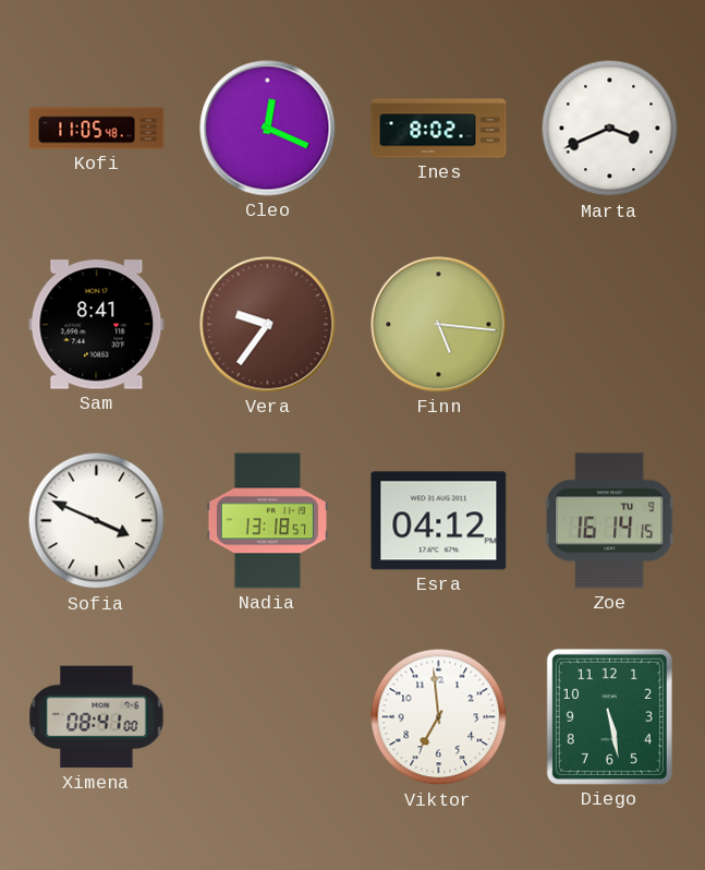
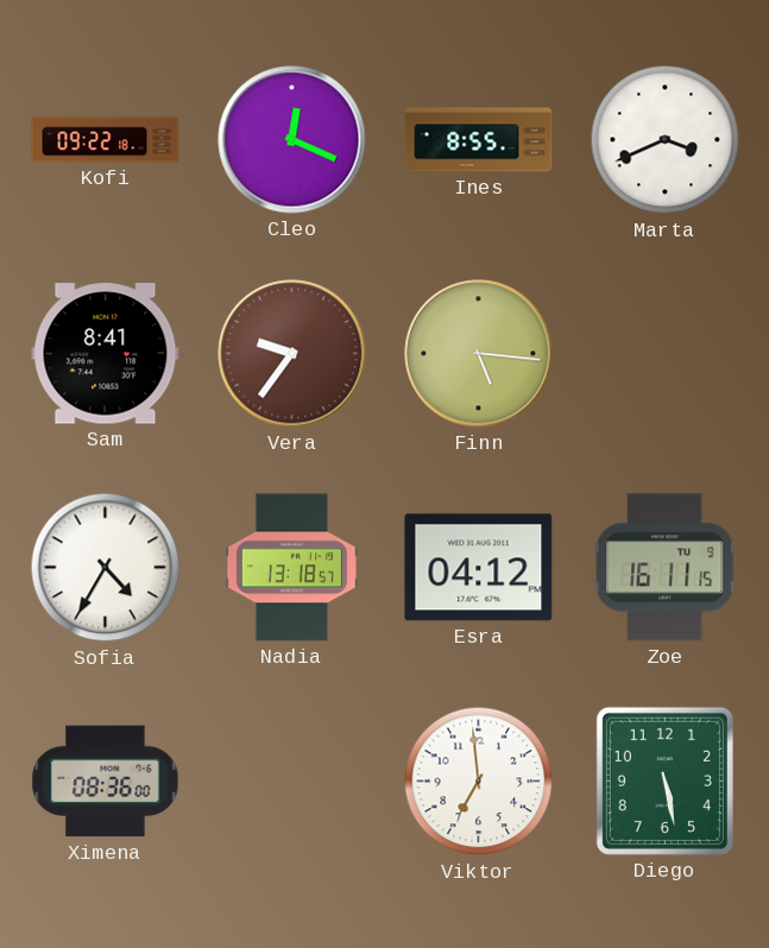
Kofi: 11:05 -> 09:22
Ines: 8:02 -> 8:55
Sofia: 3:49 -> 4:35
Zoe: 16:14 -> 16:11
Ximena: 08:41 -> 08:36
